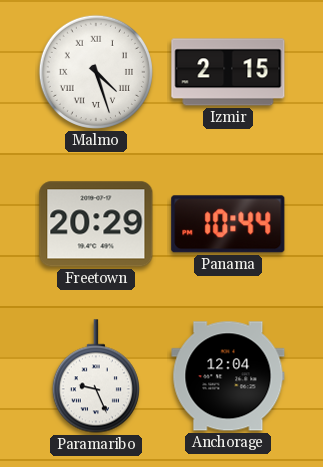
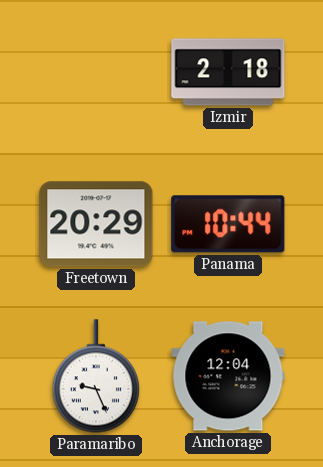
Malmo: 4:27 -> none
Izmir: 2:15 -> 2:18
